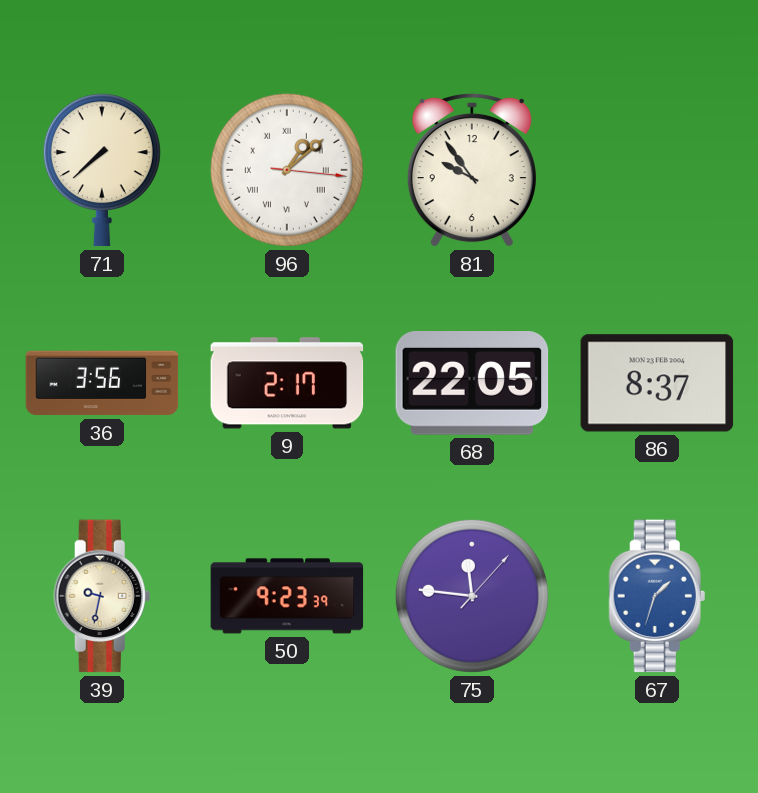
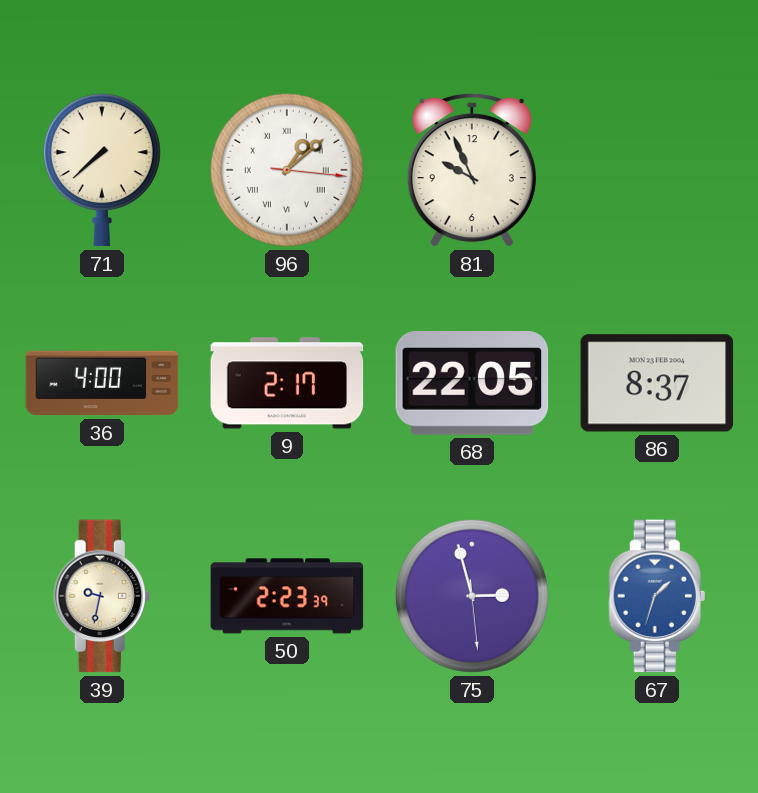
81: 9:54 -> 9:56
36: 3:56 -> 4:00
50: 9:23 -> 2:23
75: 11:46 -> 2:57
